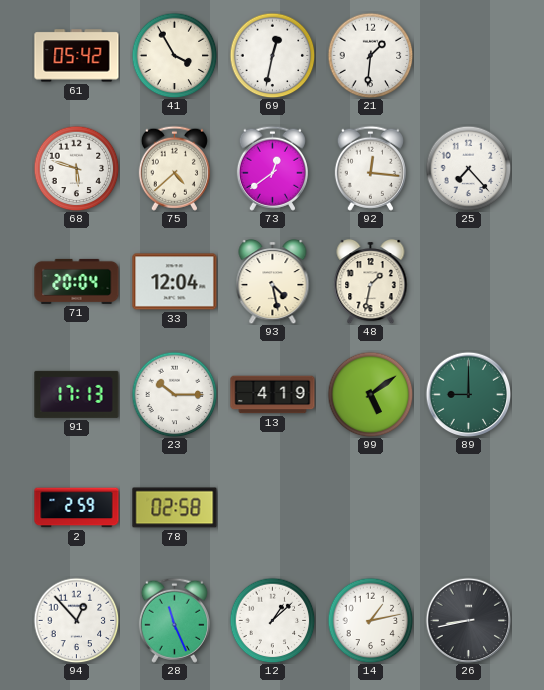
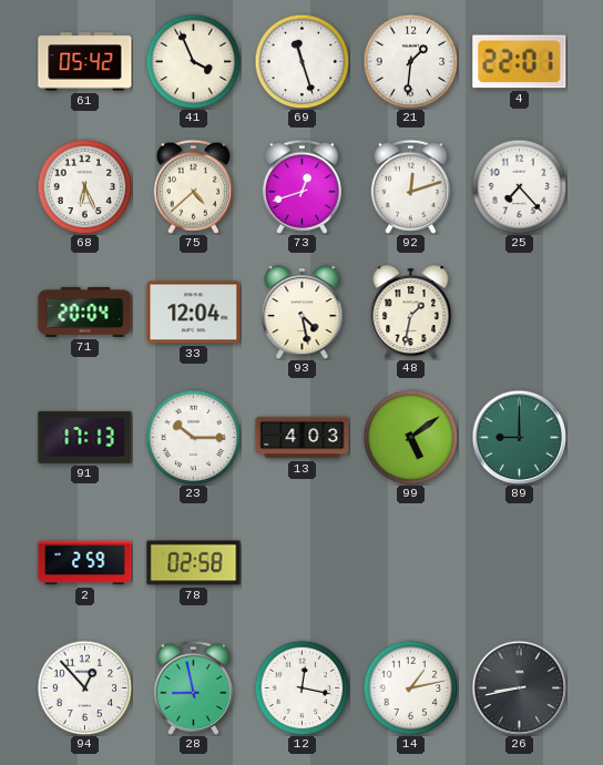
41: 3:55 -> 3:56
69: 12:32 -> 11:27
4: none -> 22:01
68: 5:48 -> 6:26
73: 12:39 -> 12:42
92: 12:16 -> 12:12
13: 4:19 -> 4:03
28: 11:26 -> 8:58
12: 1:08 -> 12:17
